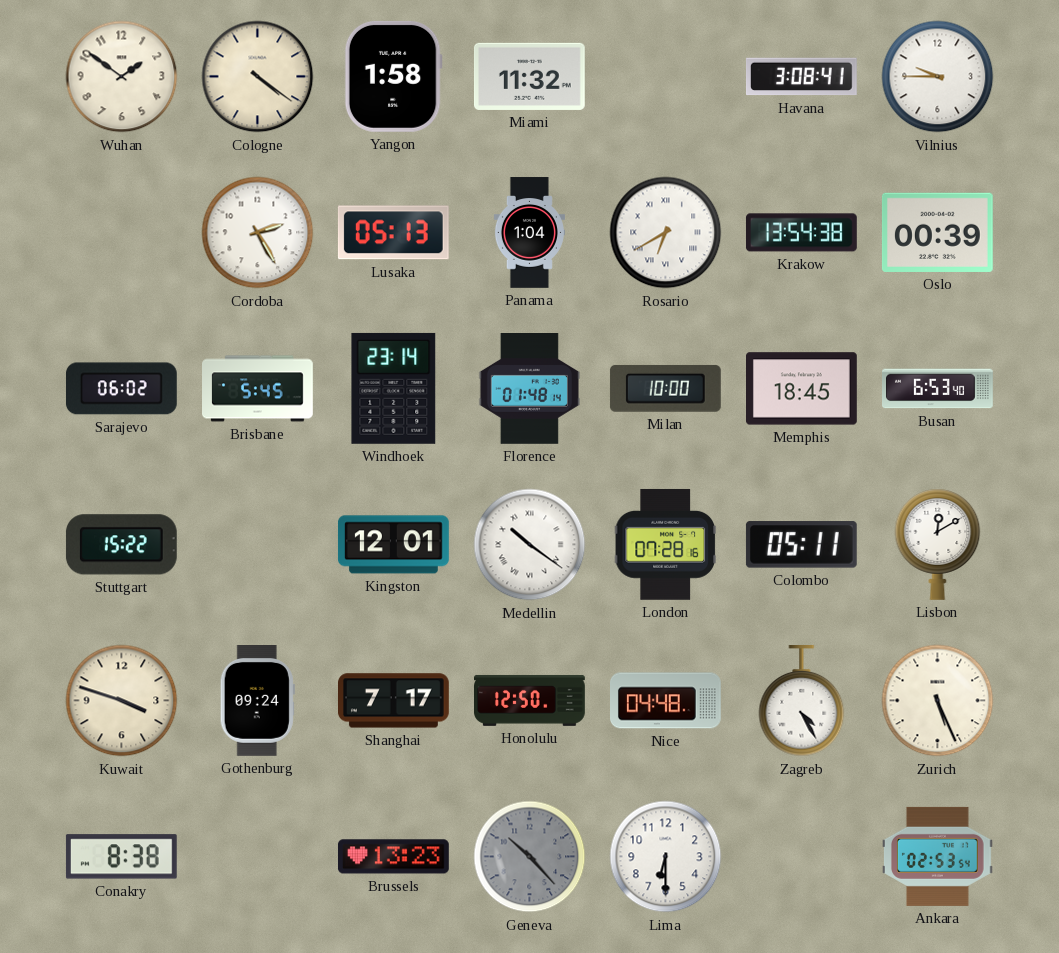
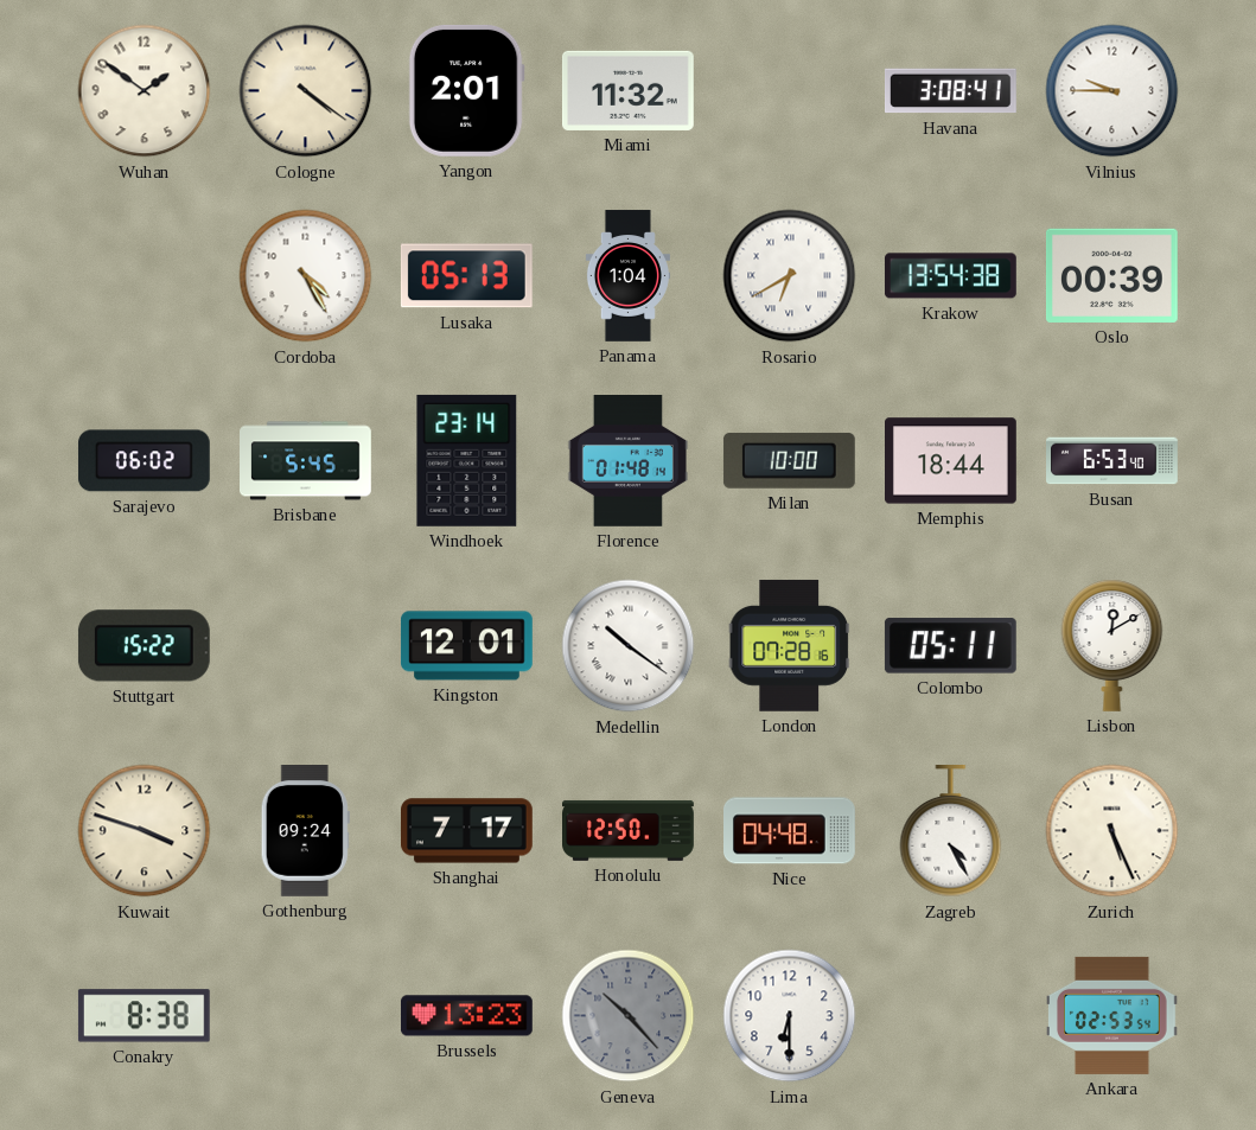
Yangon: 1:58 -> 2:01
Cordoba: 2:25 -> 4:25
Memphis: 18:45 -> 18:44
